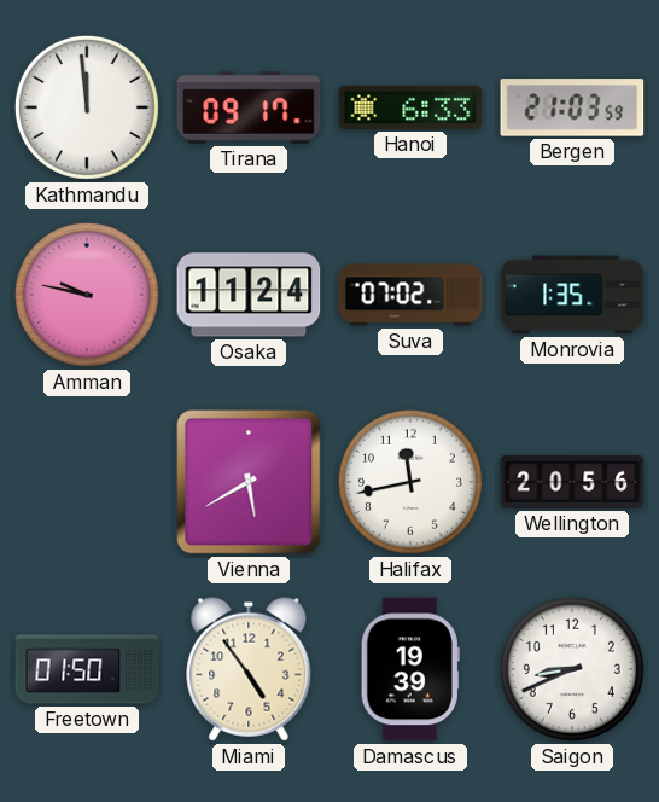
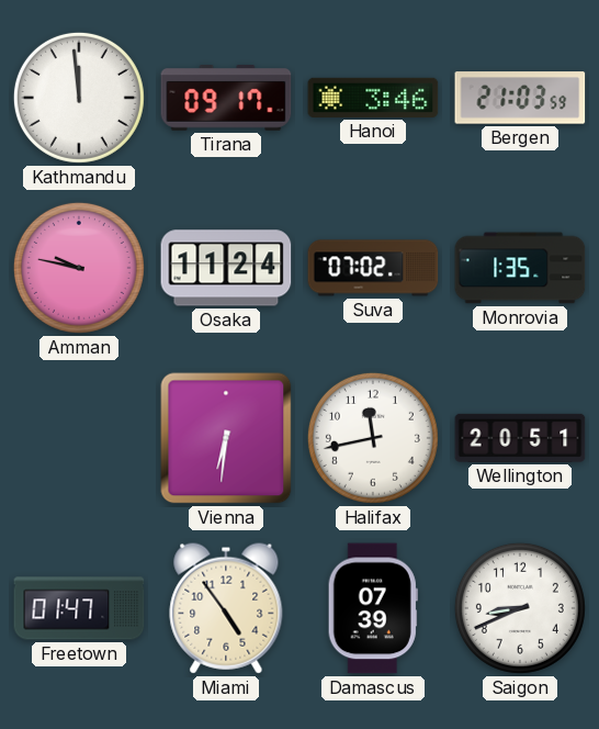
Hanoi: 6:33 -> 3:46
Vienna: 5:40 -> 6:31
Wellington: 20:56 -> 20:51
Freetown: 01:50 -> 01:47
Damascus: 19:39 -> 07:39
